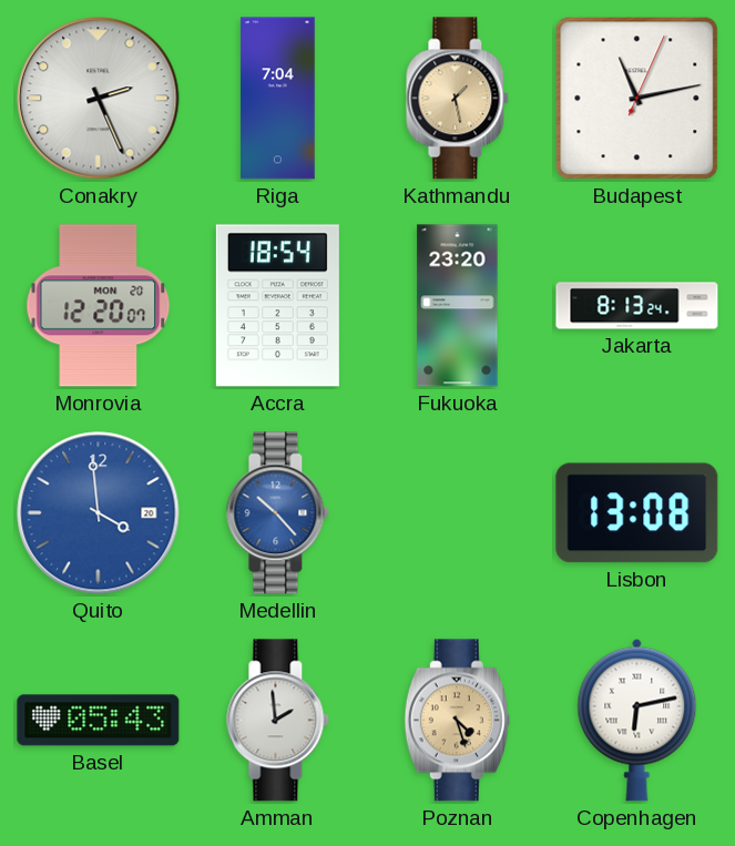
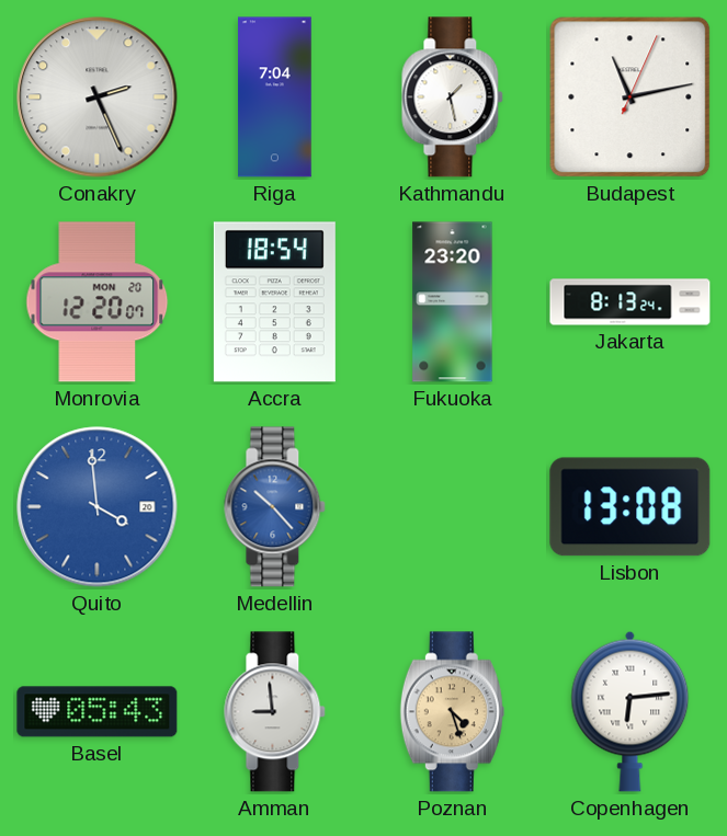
Kathmandu dial: champagne -> white
Amman: 1:59 -> 8:59
Copenhagen: 6:13 -> 6:14
